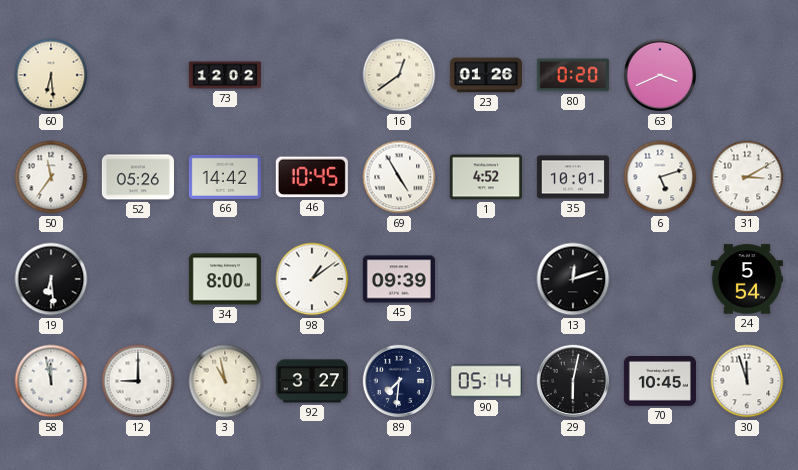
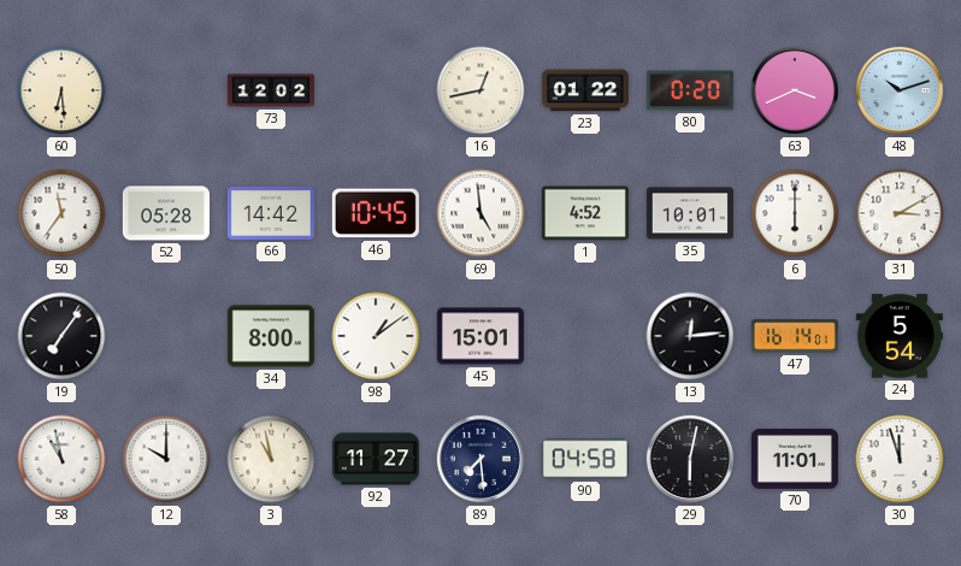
16: 12:39 -> 12:43
23: 01:26 -> 01:22
48: none -> 10:12
52: 05:26 -> 05:28
69: 4:55 -> 4:59
6: 5:12 -> 6:00
19: 6:29 -> 7:06
45: 09:39 -> 15:01
13: 12:12 -> 12:14
47: none -> 16:14
58: 11:58 -> 10:58
12: 9:00 -> 10:00
92: 3:27 -> 11:27
89: 7:31 -> 7:29
90: 05:14 -> 04:58
70: 10:45 -> 11:01
